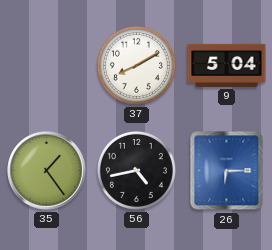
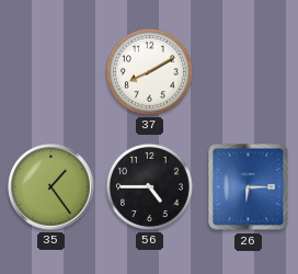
9: 5:04 -> none
56: 4:43 -> 4:45
